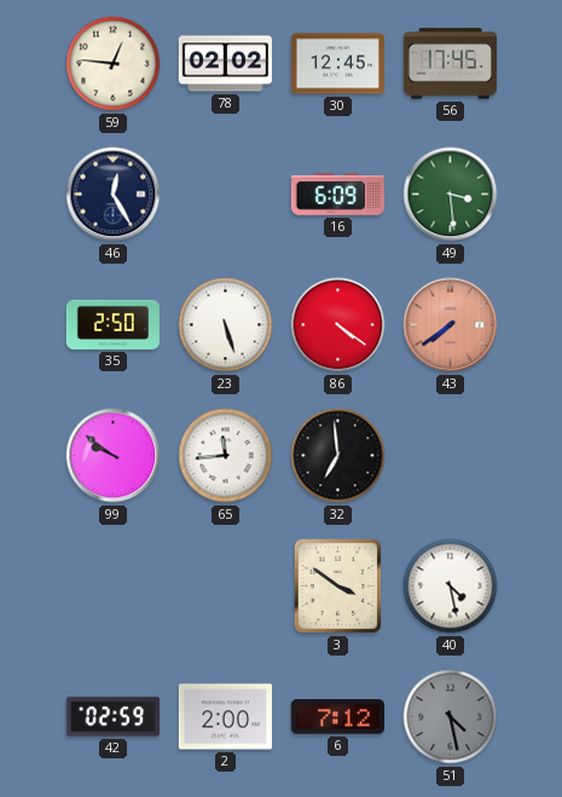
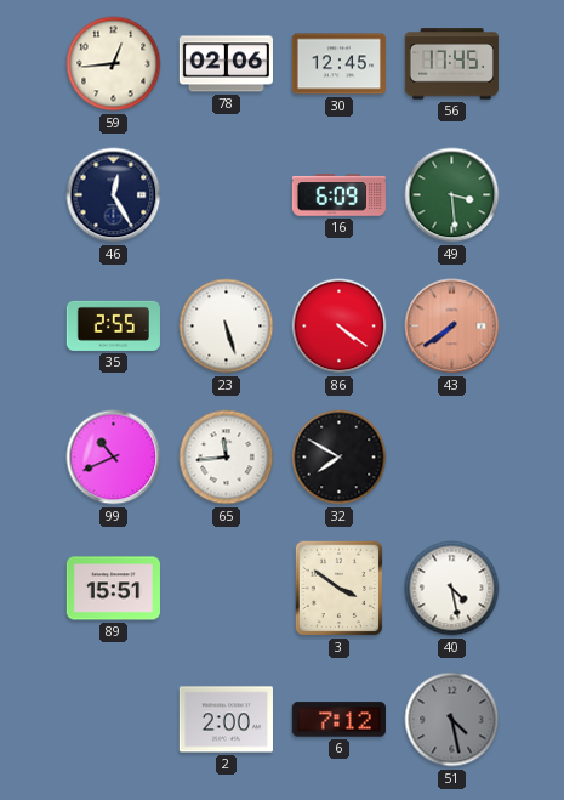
59: 12:46 -> 12:44
78: 02:02 -> 02:06
35: 2:50 -> 2:55
99: 9:51 -> 10:41
32: 6:59 -> 7:50
89: none -> 15:51
42: 02:59 -> none
